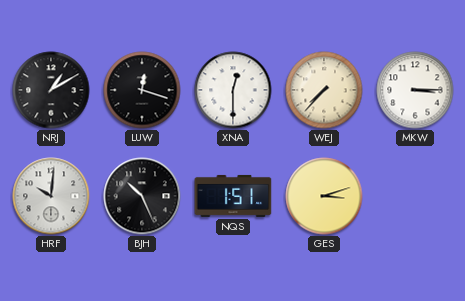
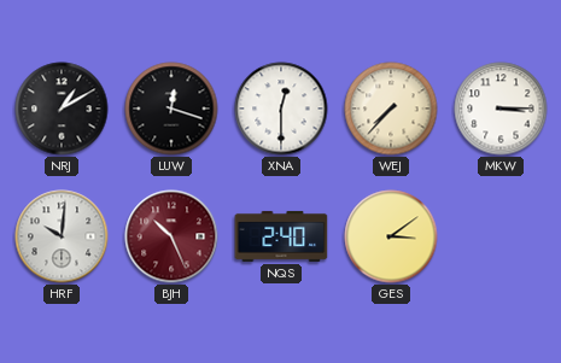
BJH dial: black -> burgundy
NQS: 1:51 -> 2:40
GES: 3:12 -> 3:09
